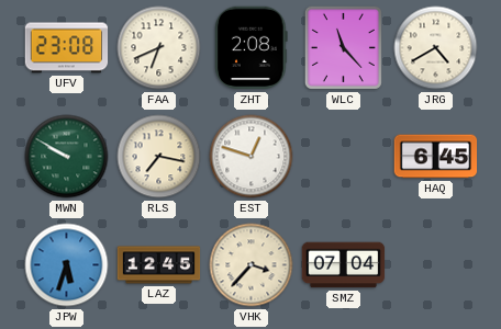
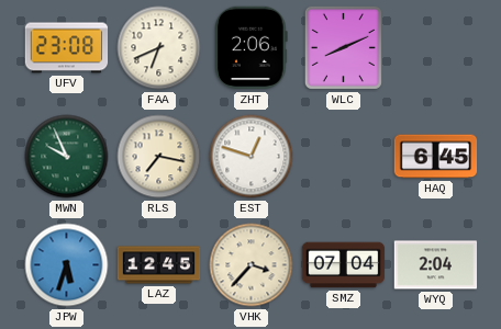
ZHT: 2:08 -> 2:06
WLC: 11:23 -> 8:11
JRG: 4:40 -> none
MWN: 9:50 -> 9:56
WYQ: none -> 2:04
